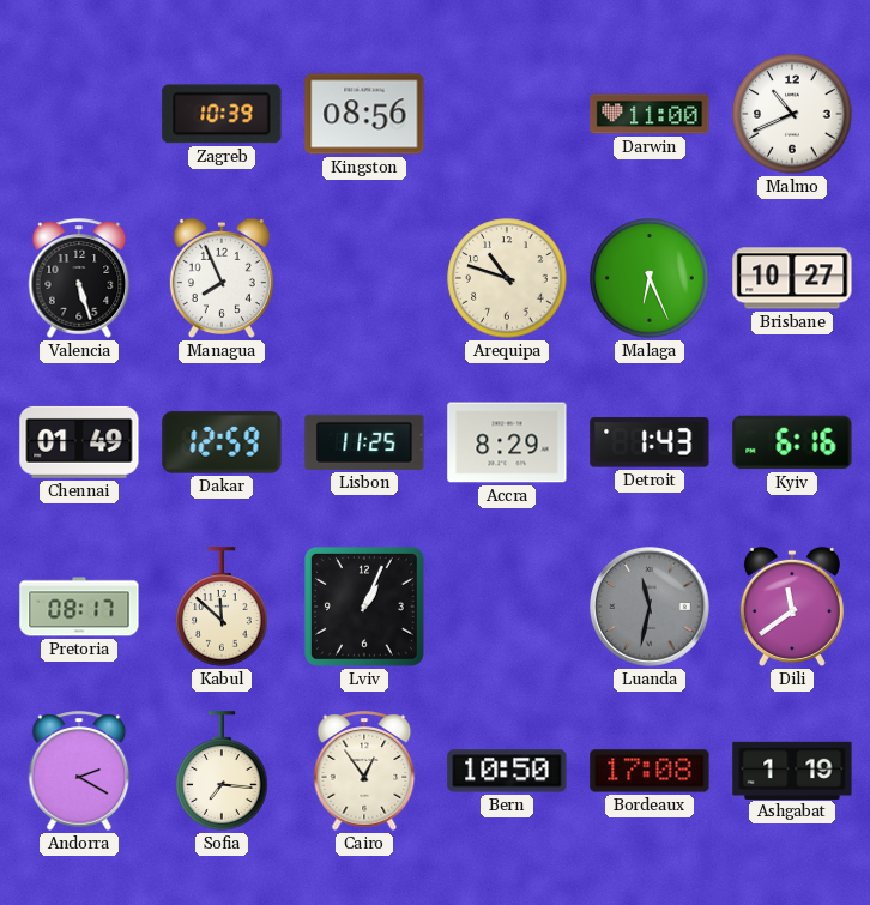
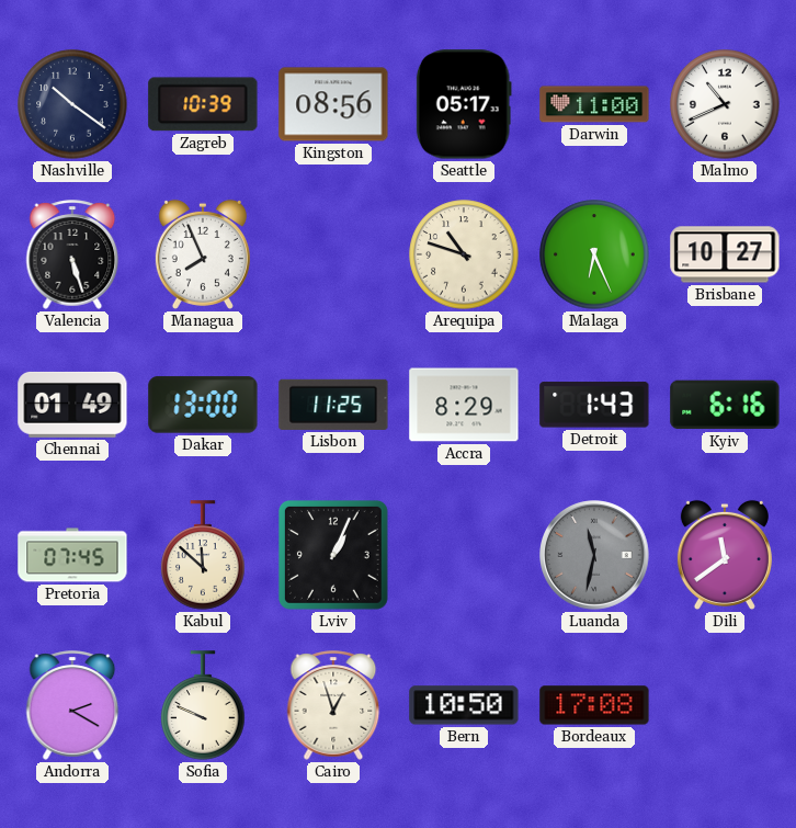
Nashville: none -> 10:21
Seattle: none -> 05:17
Dakar: 12:59 -> 13:00
Pretoria: 08:17 -> 07:45
Sofia: 7:16 -> 9:49
Cairo: 12:54 -> 12:57
Ashgabat: 1:19 -> none
